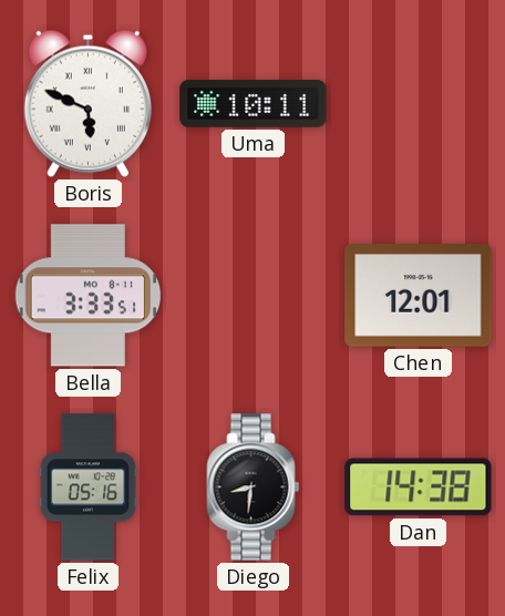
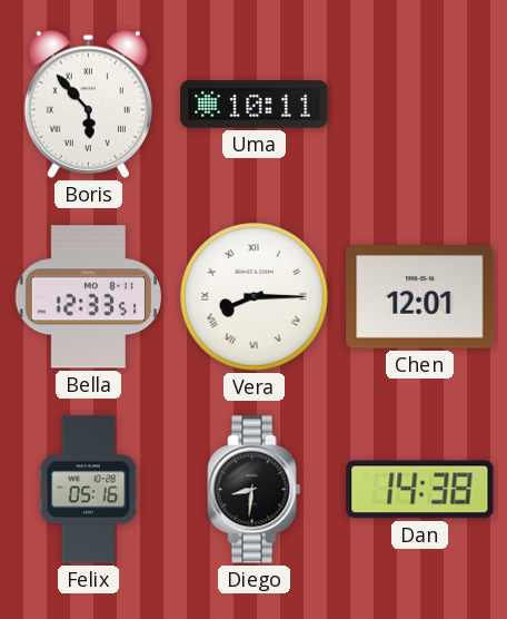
Boris: 5:49 -> 5:53
Bella: 3:33 -> 12:33
Vera: none -> 8:15
